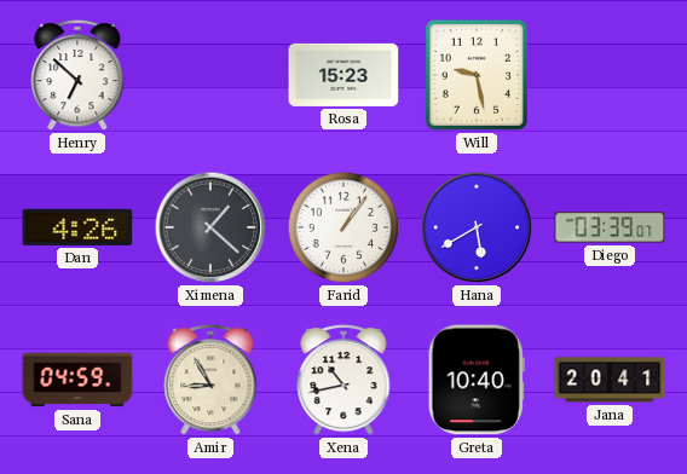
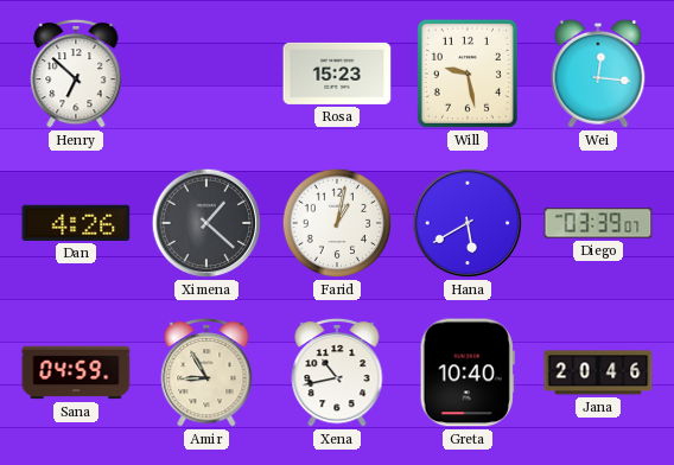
Wei: none -> 12:16
Farid: 1:06 -> 1:02
Jana: 20:41 -> 20:46
